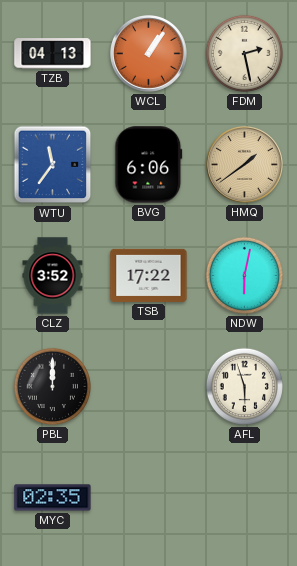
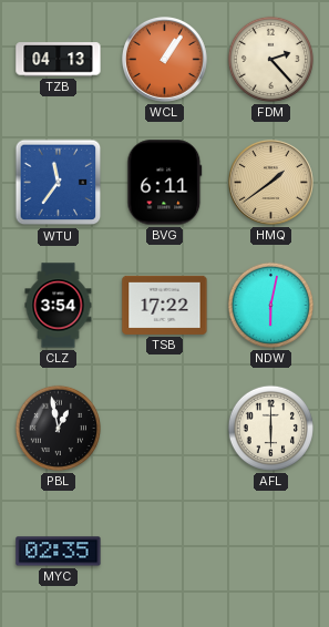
FDM: 2:28 -> 2:23
BVG: 6:06 -> 6:11
CLZ: 3:52 -> 3:54
PBL: 12:00 -> 12:58
AFL: 5:57 -> 6:00
